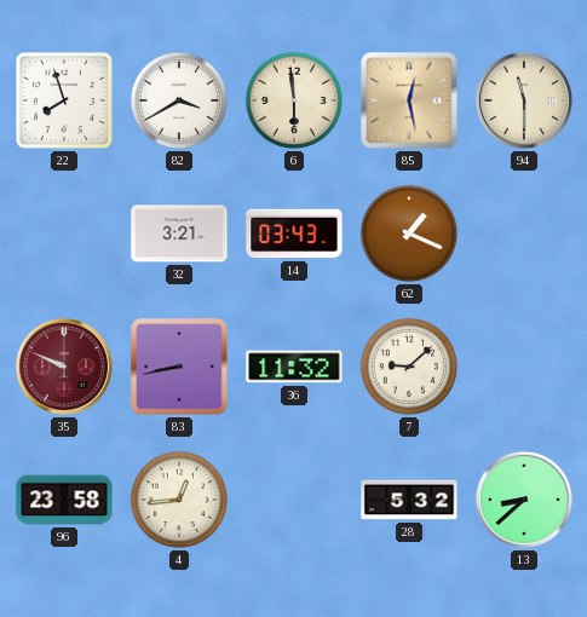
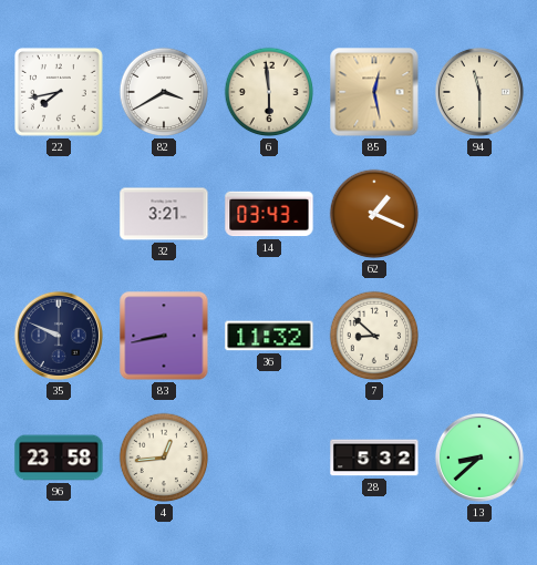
22: 7:57 -> 7:43
35 dial: burgundy -> navy
7: 9:08 -> 8:52
